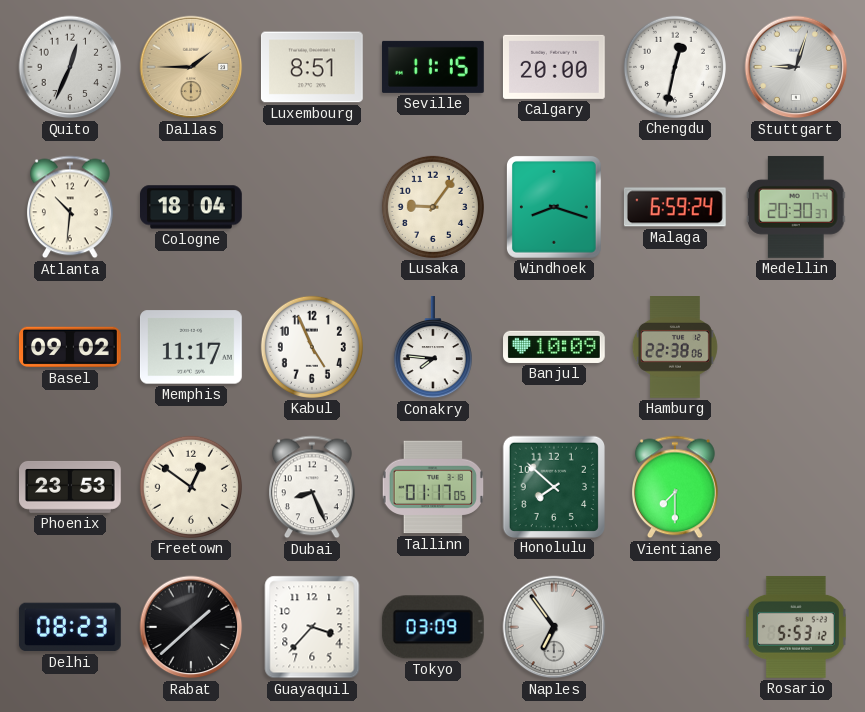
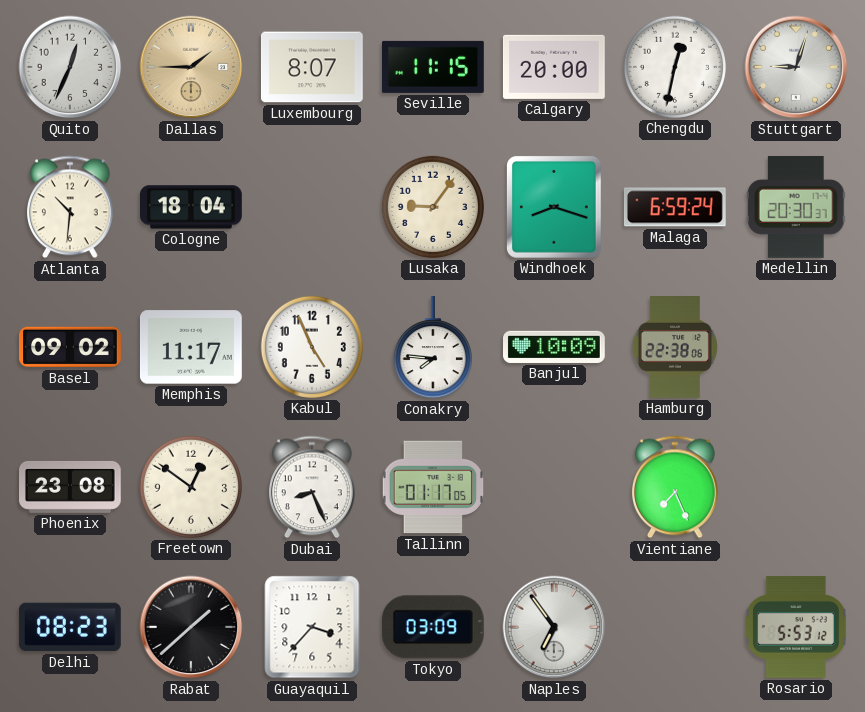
Luxembourg: 8:51 -> 8:07
Phoenix: 23:53 -> 23:08
Honolulu: 7:52 -> none
Vientiane: 7:30 -> 7:26
